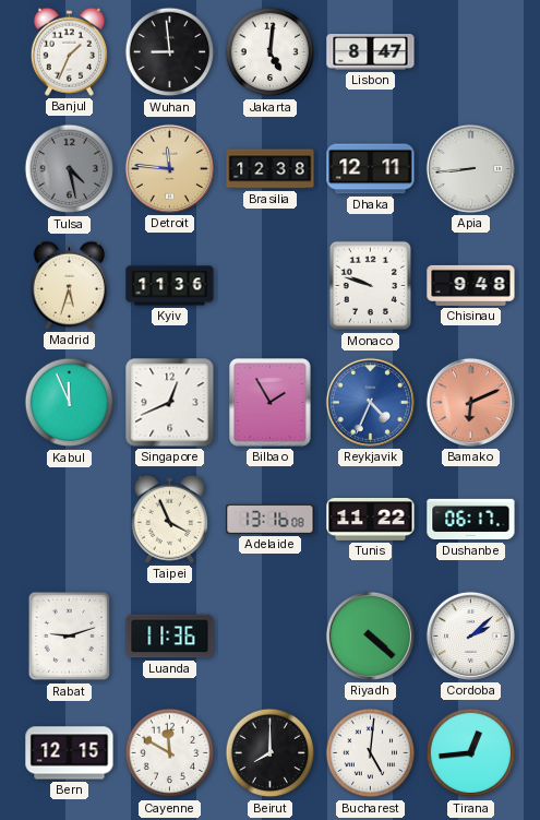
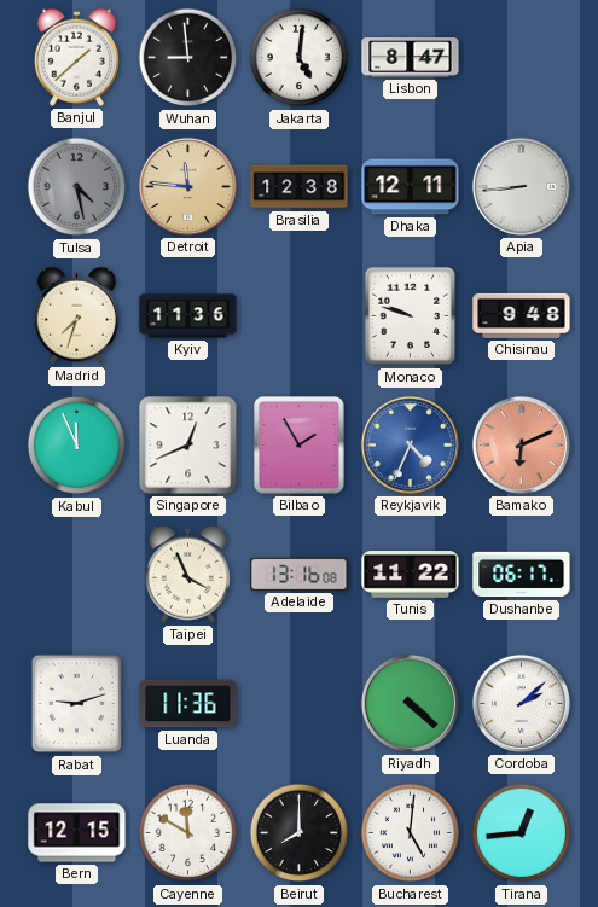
Banjul: 1:34 -> 1:38
Madrid: 5:33 -> 7:33
